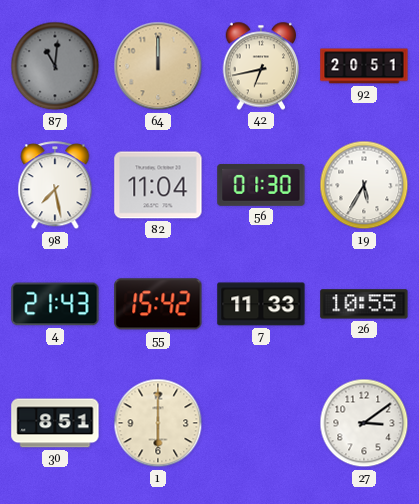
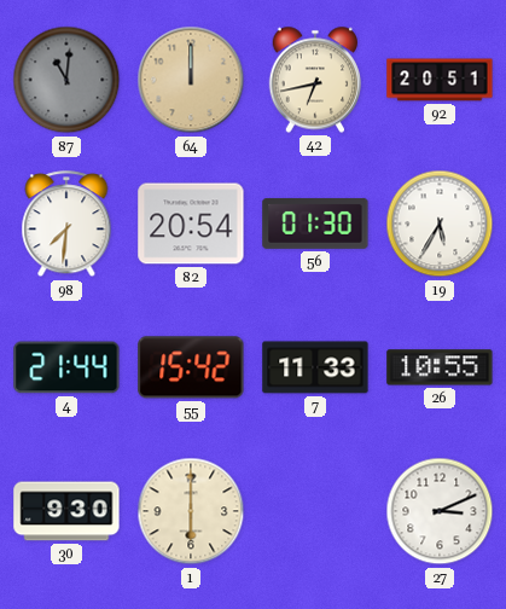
98: 7:28 -> 7:31
82: 11:04 -> 20:54
4: 21:43 -> 21:44
30: 8:51 -> 9:30
27: 3:09 -> 3:11
